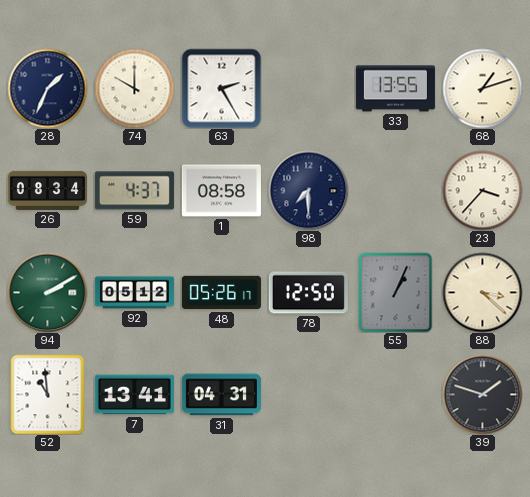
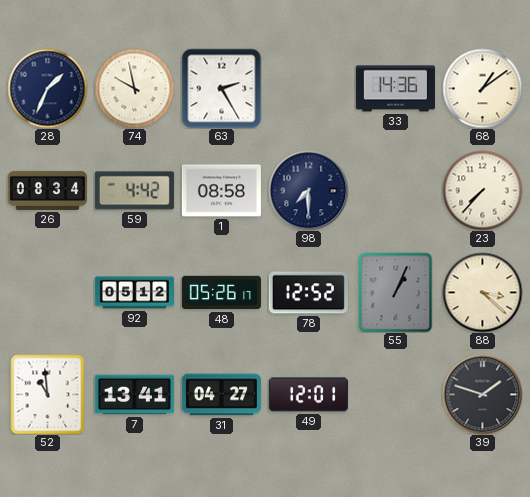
74: 10:00 -> 9:58
33: 13:55 -> 14:36
68: 1:12 -> 1:09
59: 4:37 -> 4:42
23: 3:37 -> 7:37
94: 2:10 -> none
78: 12:50 -> 12:52
31: 04:31 -> 04:27
49: none -> 12:01
